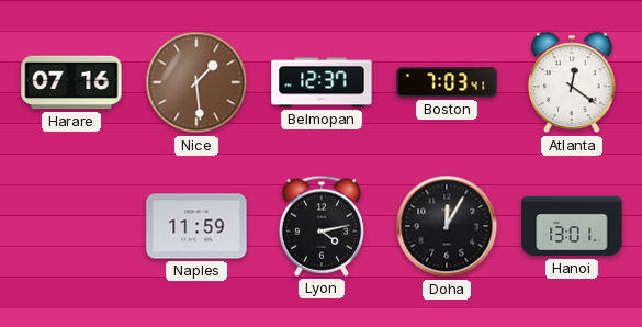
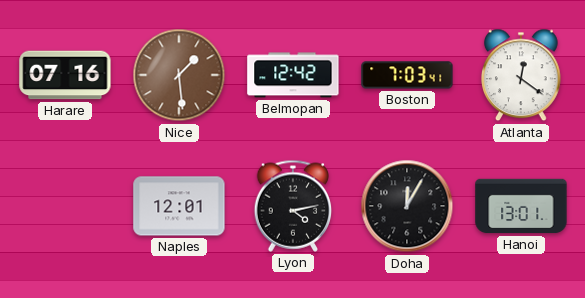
Belmopan: 12:37 -> 12:42
Naples: 11:59 -> 12:01
